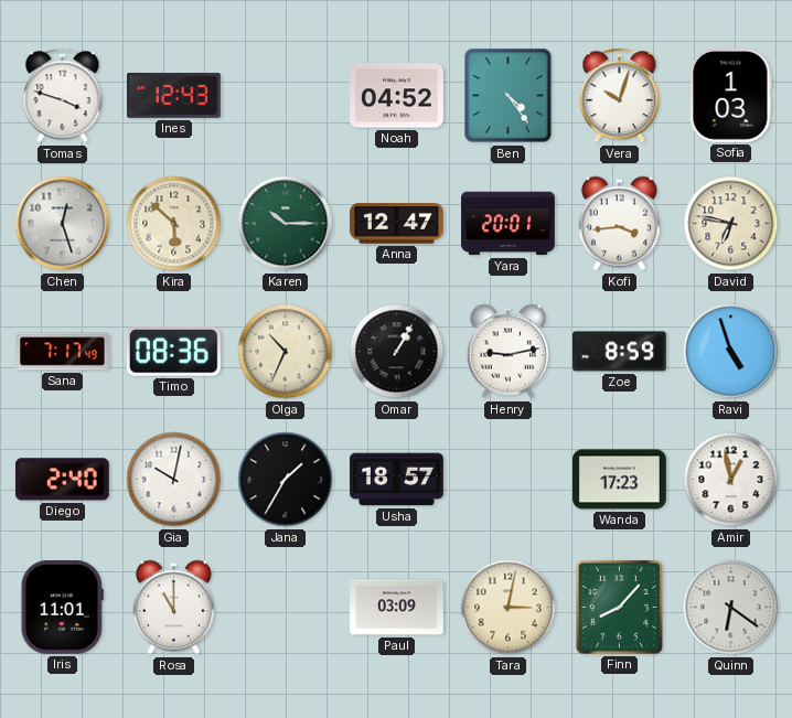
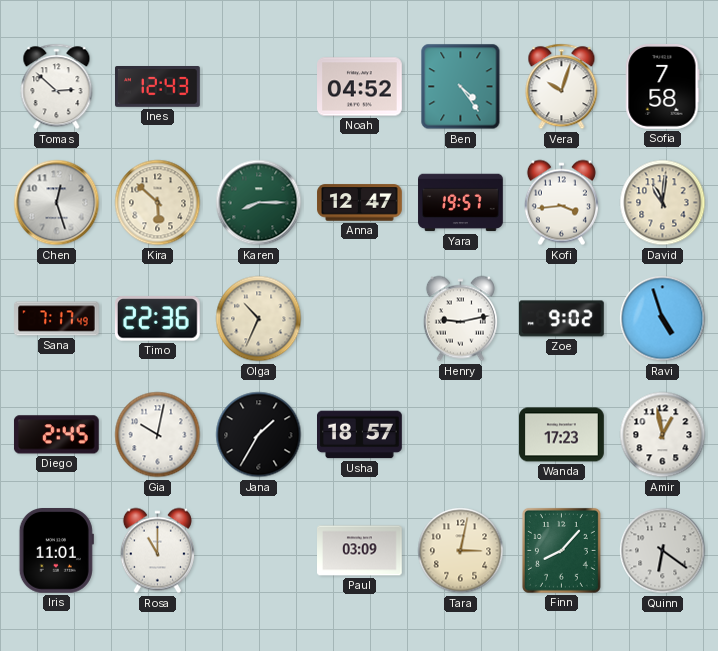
Tomas: 3:48 -> 2:52
Sofia: 1:03 -> 7:58
Karen: 10:15 -> 8:15
Yara: 20:01 -> 19:57
David: 6:47 -> 11:01
Timo: 08:36 -> 22:36
Omar: 1:05 -> none
Zoe: 8:59 -> 9:02
Diego: 2:40 -> 2:45
